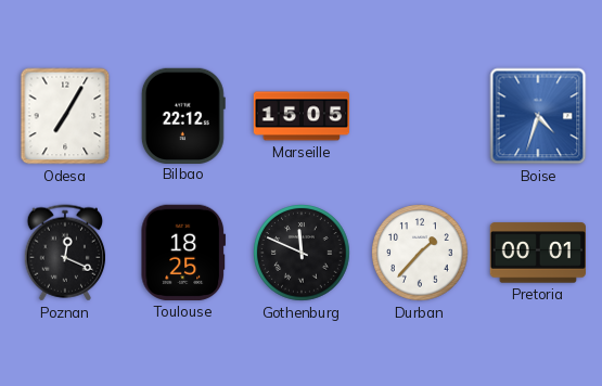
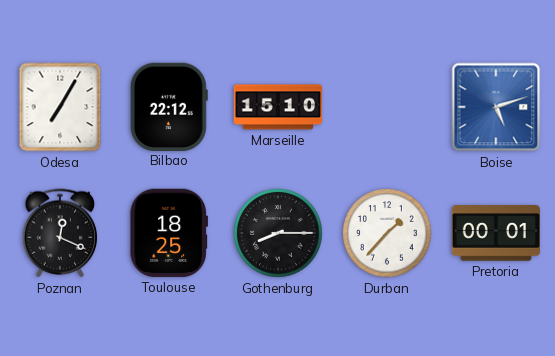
Marseille: 15:05 -> 15:10
Boise: 4:33 -> 5:12
Gothenburg: 11:49 -> 8:15
